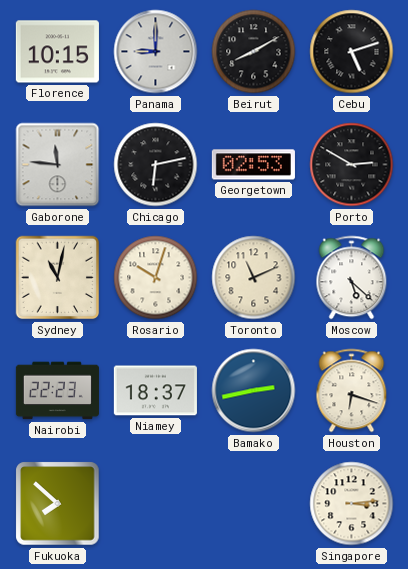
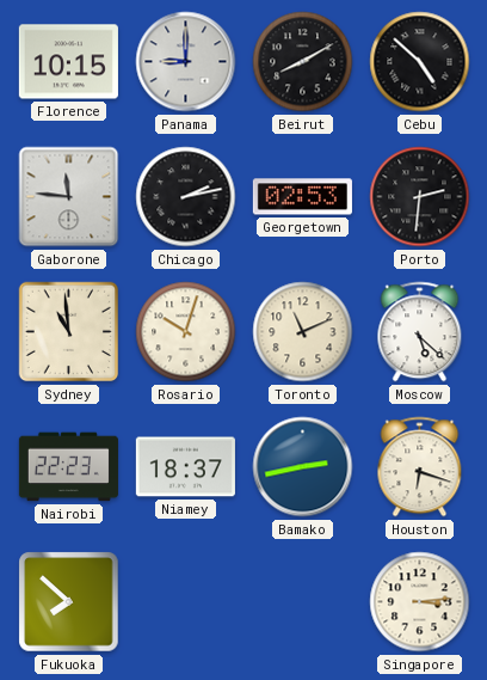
Cebu: 5:12 -> 4:52
Chicago: 6:13 -> 2:13
Porto: 2:50 -> 2:31
Sydney: 11:02 -> 10:59
